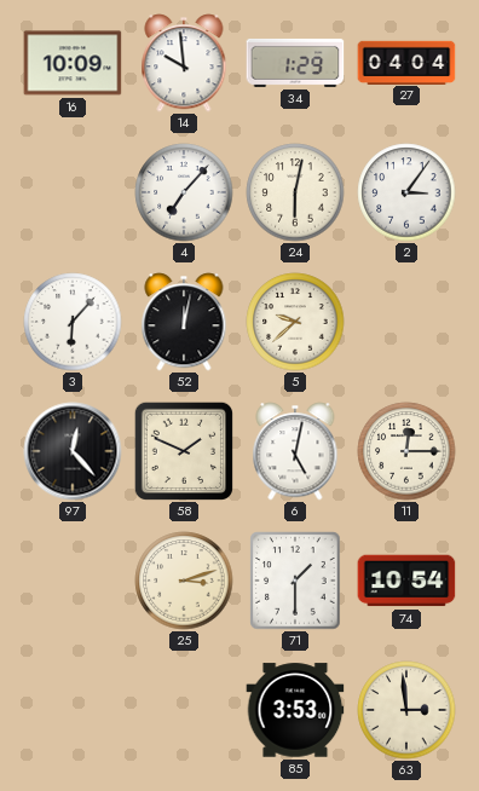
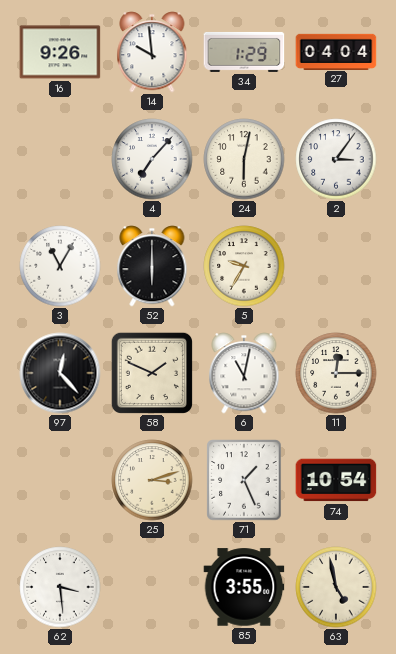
16: 10:09 -> 9:26
3: 6:07 -> 11:05
52: 12:02 -> 6:00
5: 9:38 -> 9:35
6: 5:02 -> 11:02
71: 1:30 -> 1:26
62: none -> 3:29
85: 3:53 -> 3:55
63: 2:59 -> 4:58
